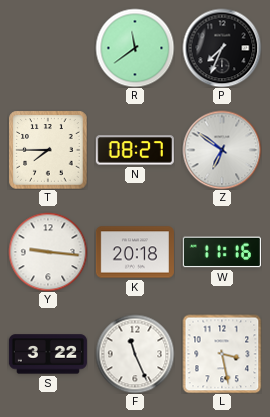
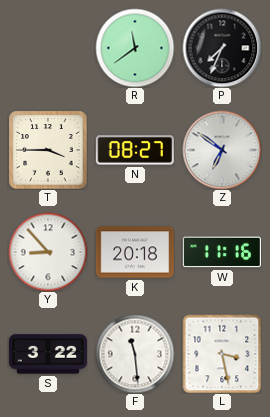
T: 7:45 -> 3:45
Y: 9:16 -> 8:53
F: 11:26 -> 11:29
